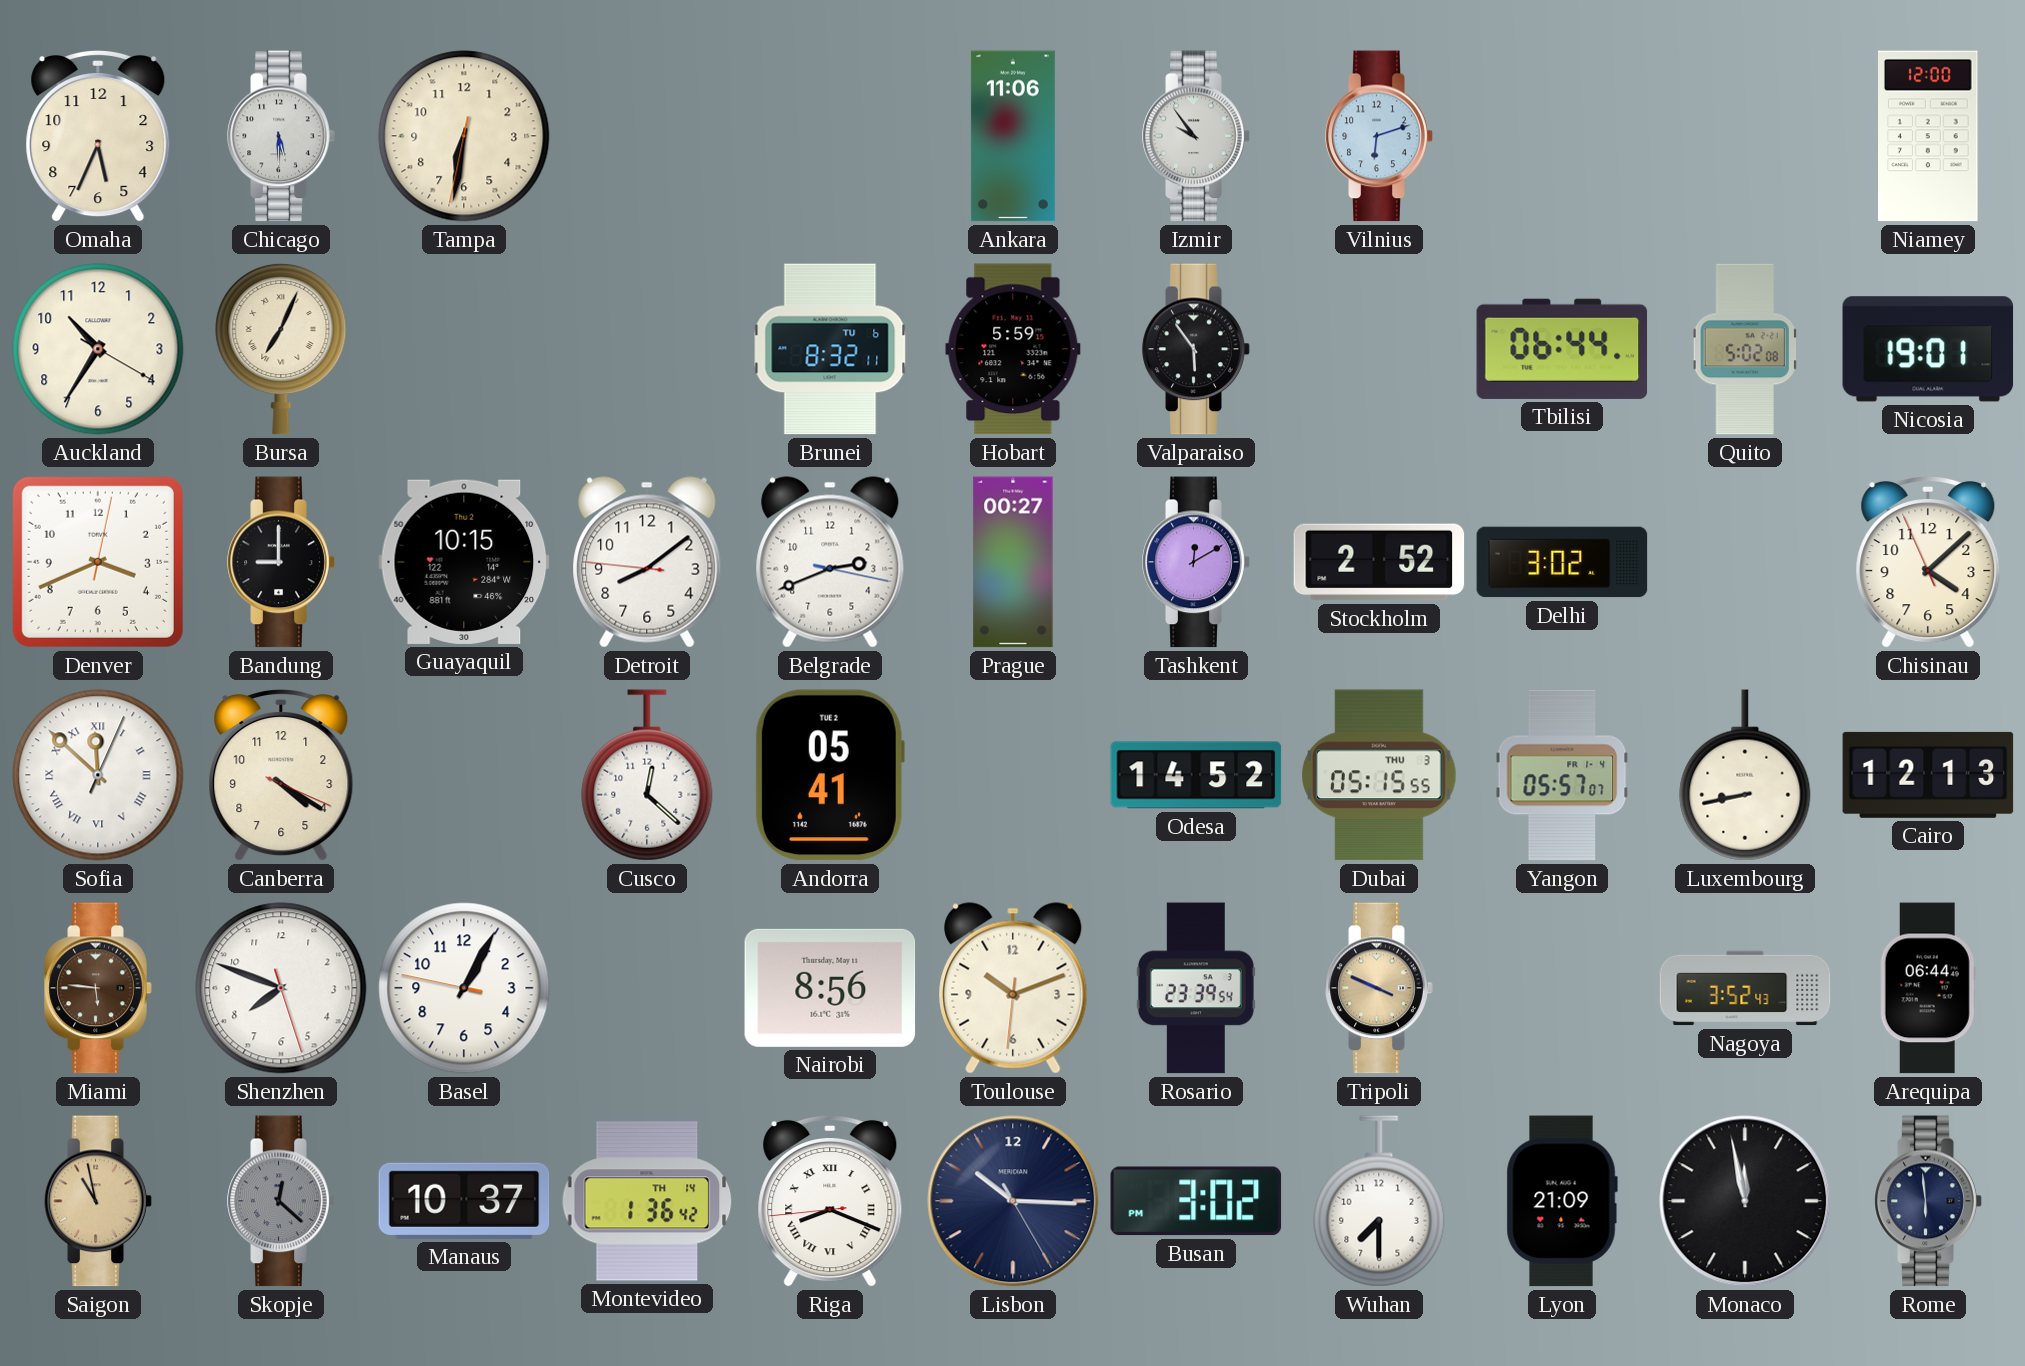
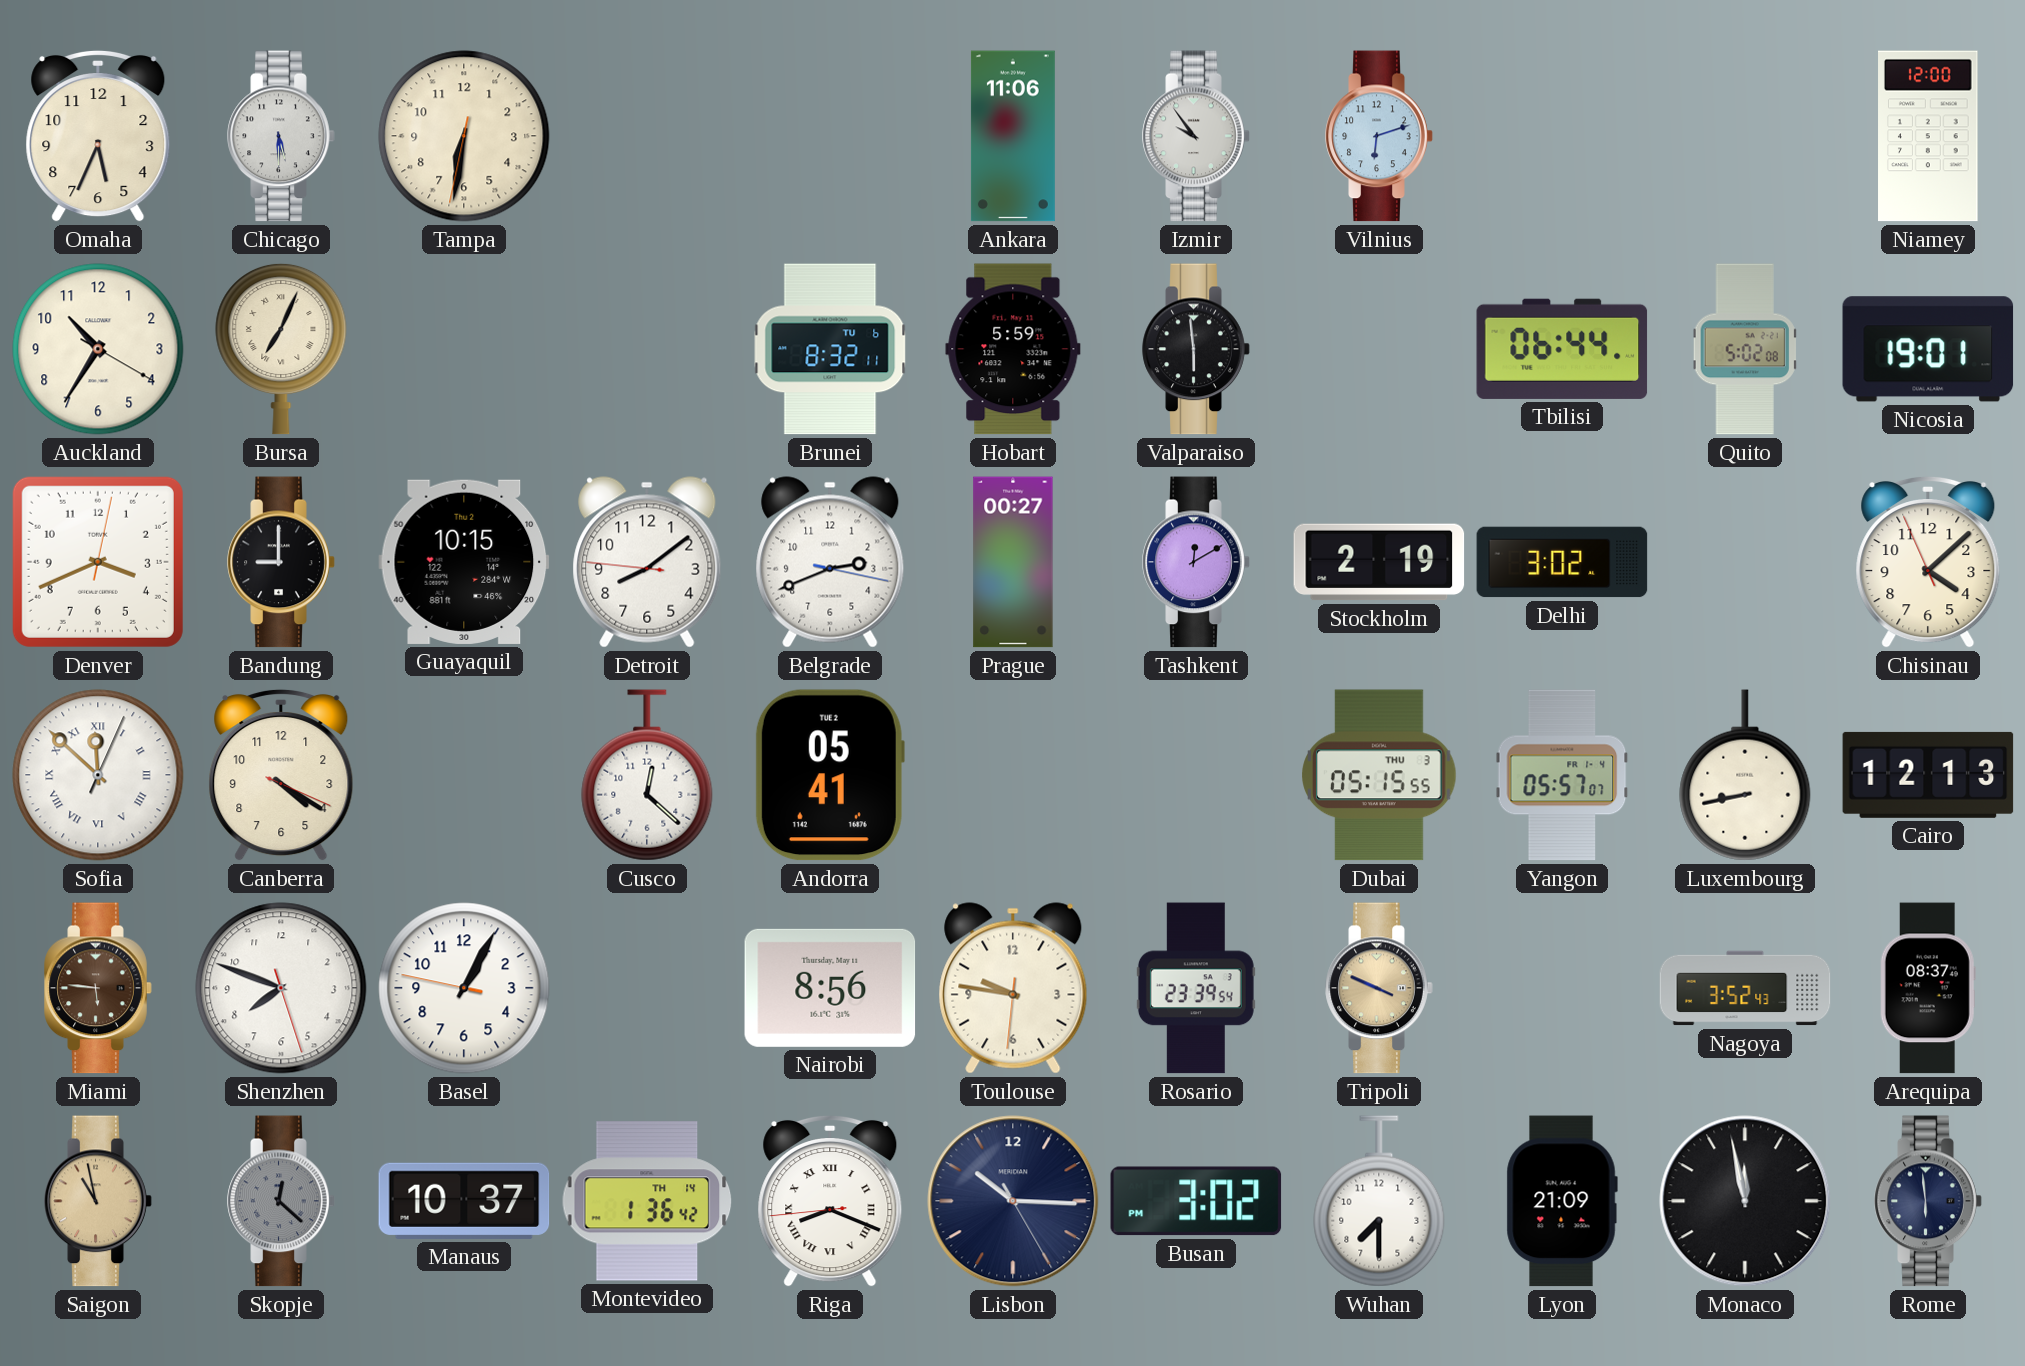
Valparaiso: 5:54 -> 5:59
Stockholm: 2:52 -> 2:19
Odesa: 14:52 -> none
Toulouse: 10:11 -> 9:46
Arequipa: 06:44 -> 08:37
